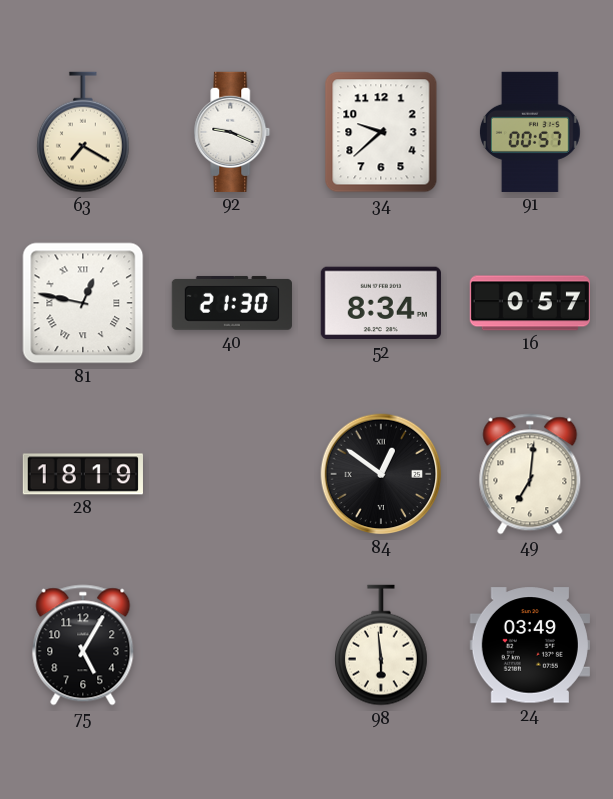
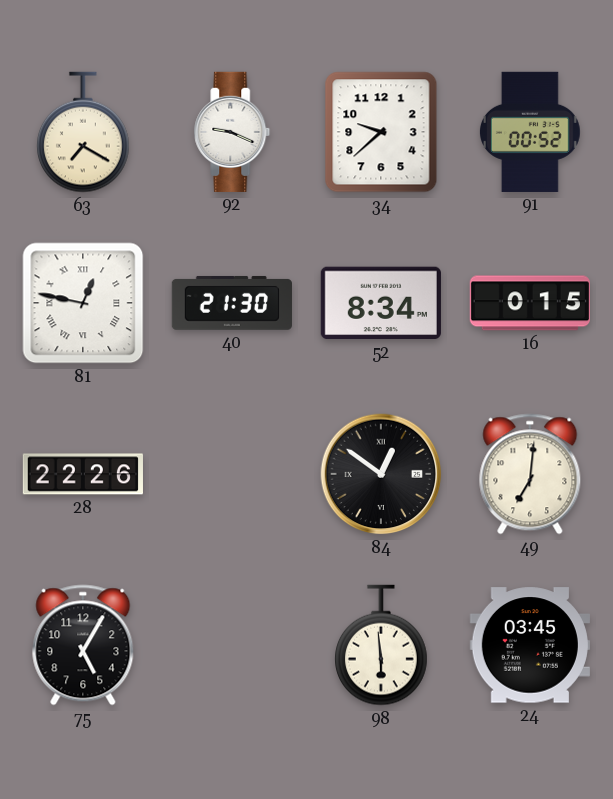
91: 00:57 -> 00:52
16: 0:57 -> 0:15
28: 18:19 -> 22:26
24: 03:49 -> 03:45
